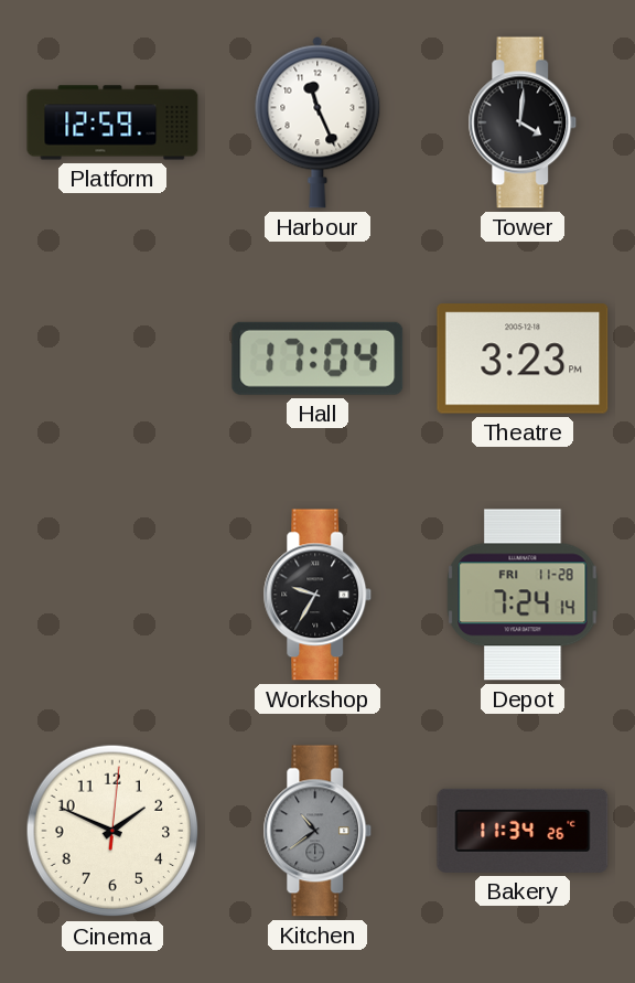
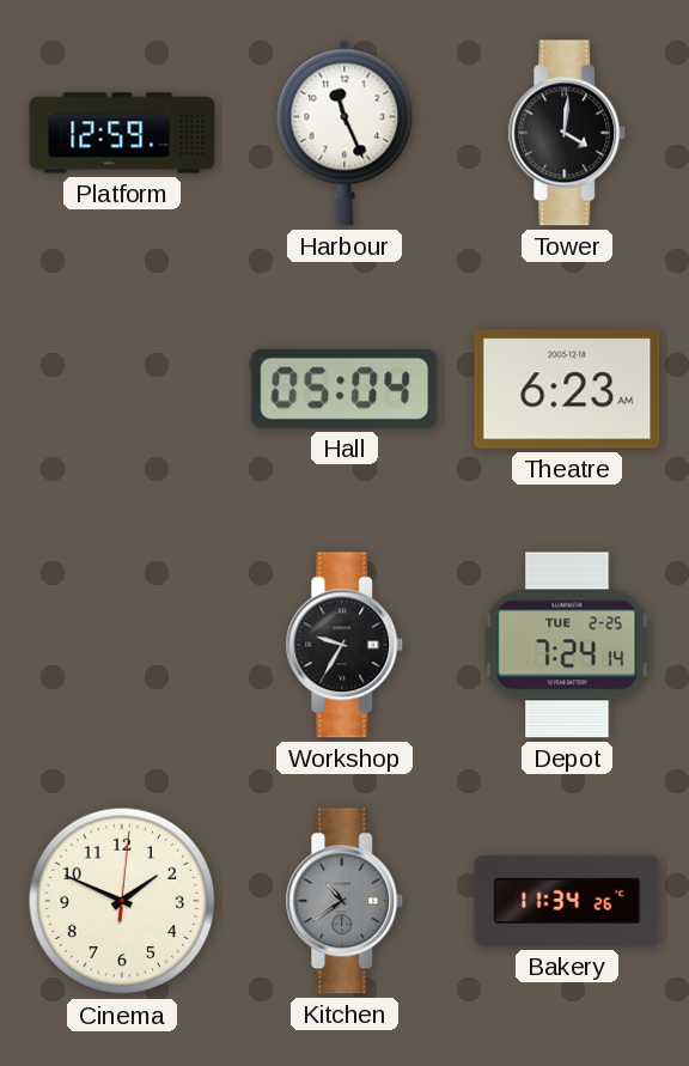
Hall: 17:04 -> 05:04
Theatre: 3:23 -> 6:23
Depot date: FRI 11-28 -> TUE 2-25
